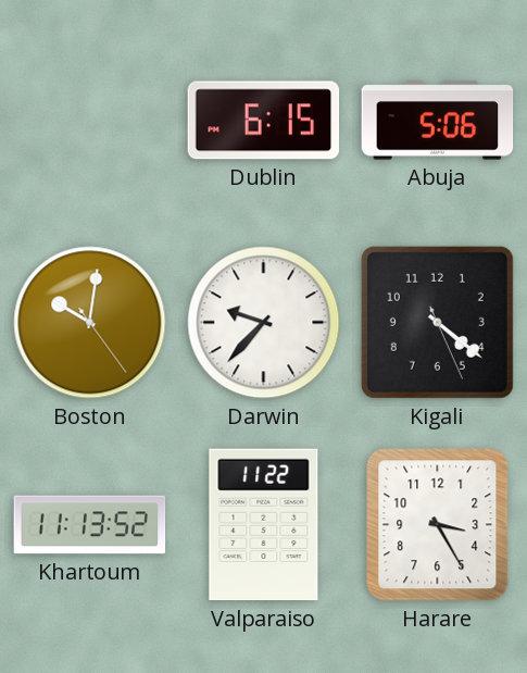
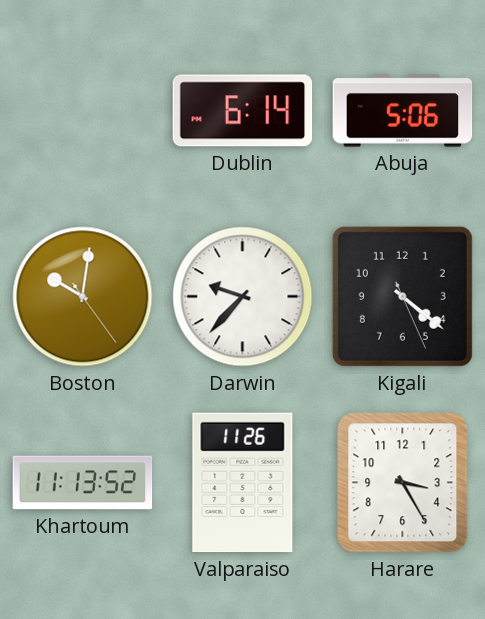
Dublin: 6:15 -> 6:14
Valparaiso: 11:22 -> 11:26
